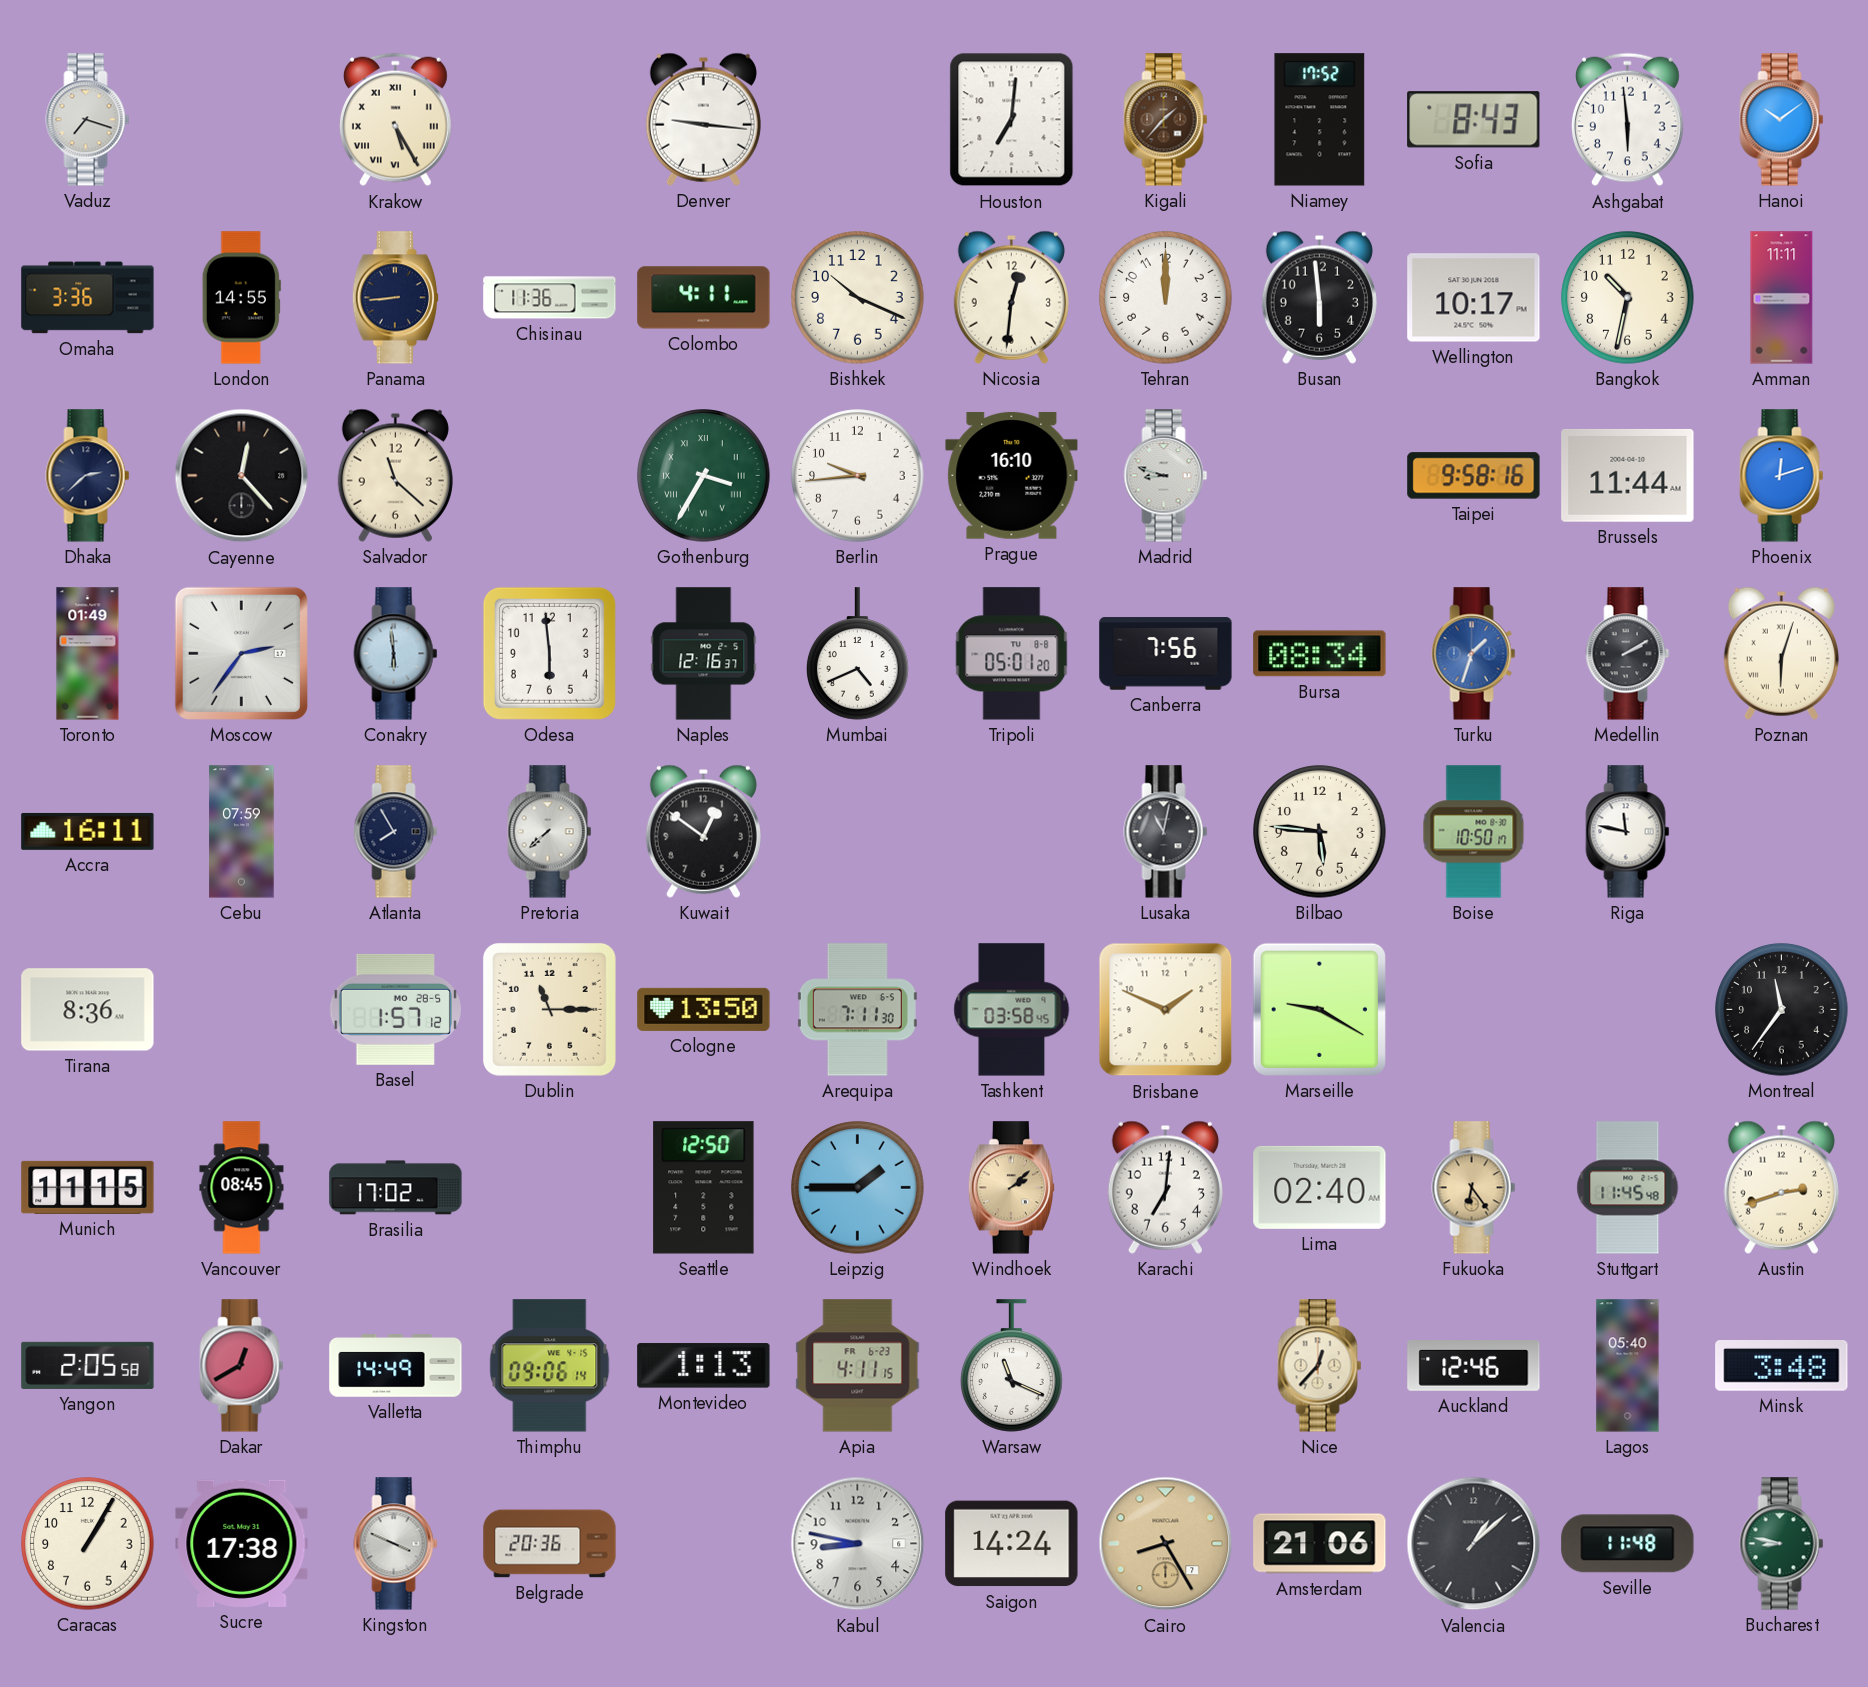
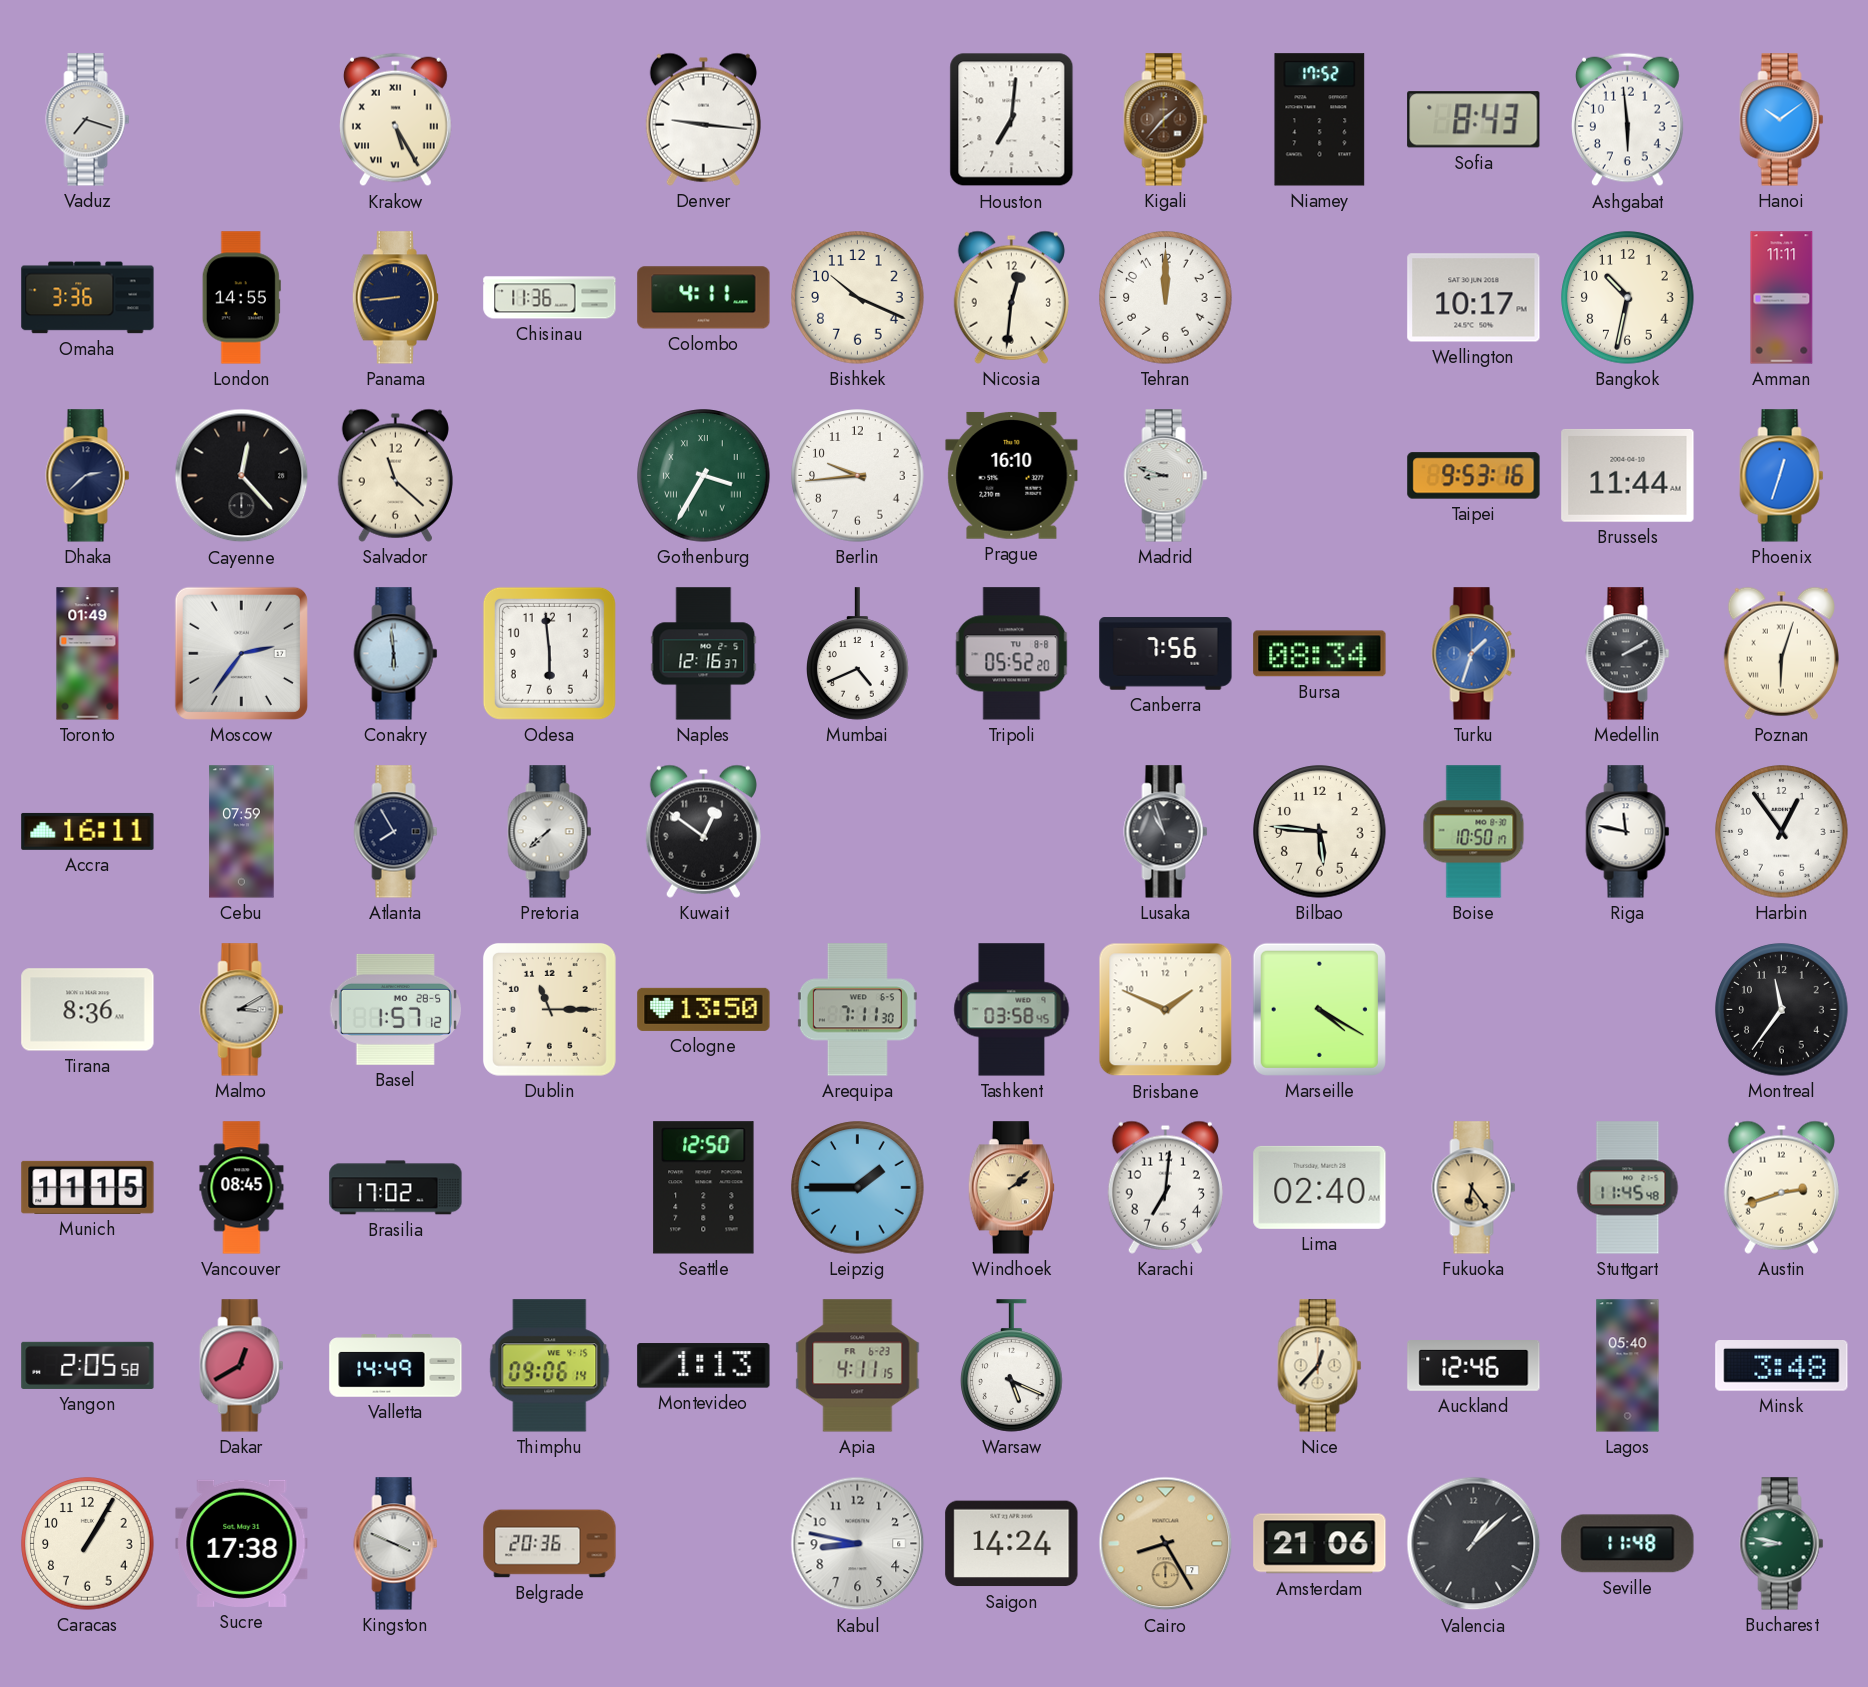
Busan: 5:59 -> none
Taipei: 9:58 -> 9:53
Phoenix: 12:12 -> 12:33
Tripoli: 05:01 -> 05:52
Lusaka: 11:02 -> 10:57
Harbin: none -> 12:54
Malmo: none -> 3:10
Marseille: 9:20 -> 4:20
Warsaw: 11:19 -> 5:19
